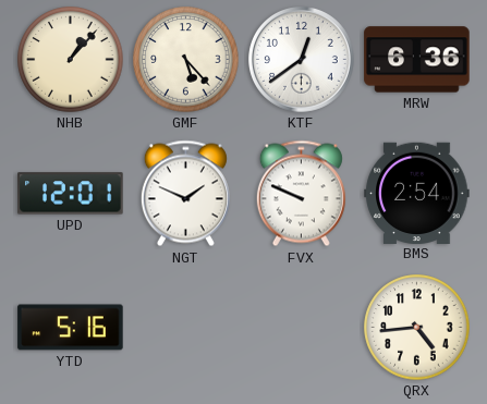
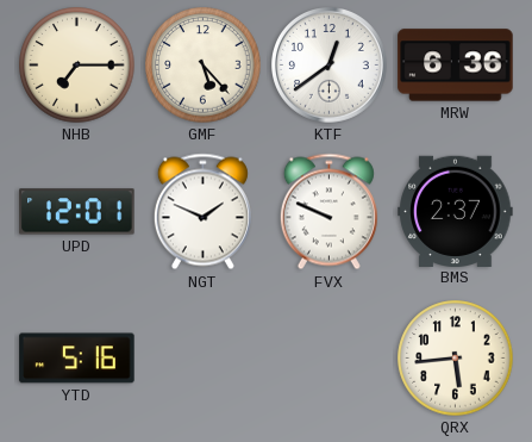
NHB: 1:07 -> 7:15
BMS: 2:54 -> 2:37
QRX: 4:44 -> 5:44
